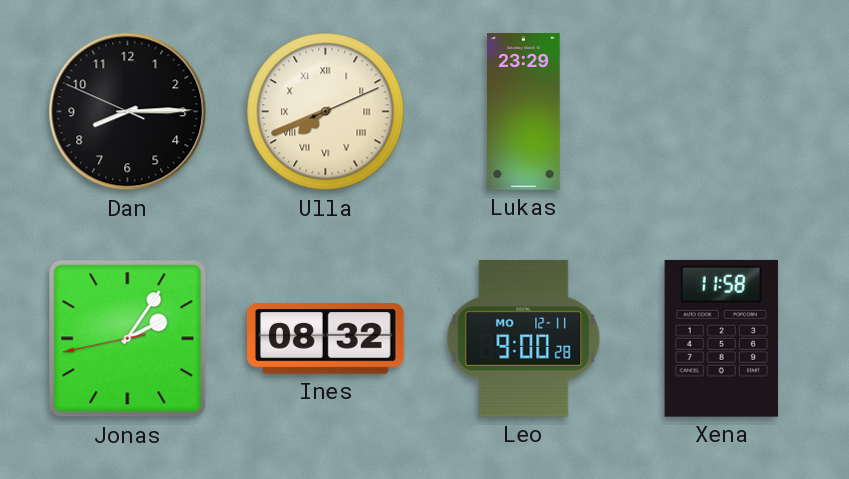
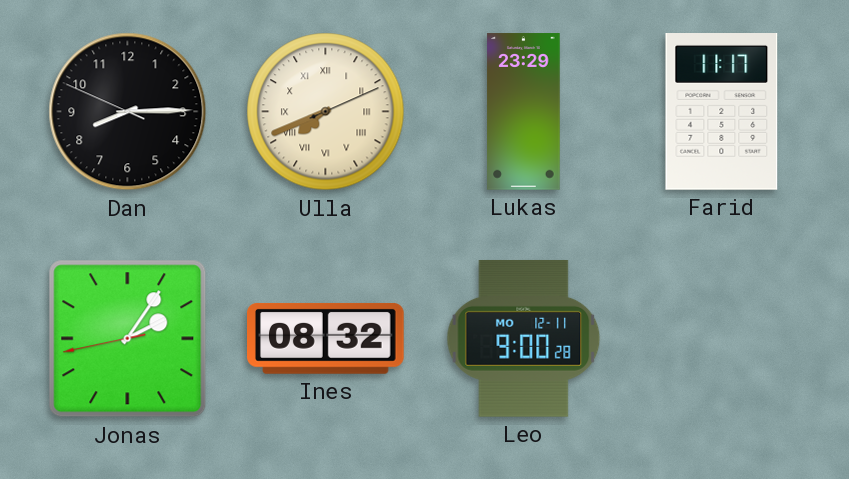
Farid: none -> 11:17
Xena: 11:58 -> none
